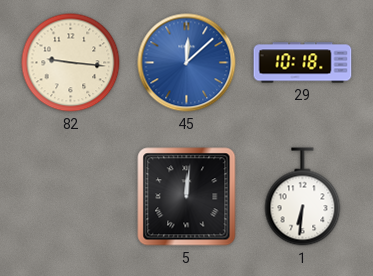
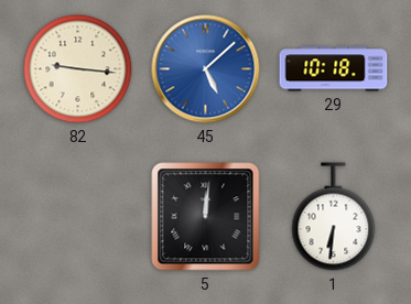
45: 12:08 -> 5:08
